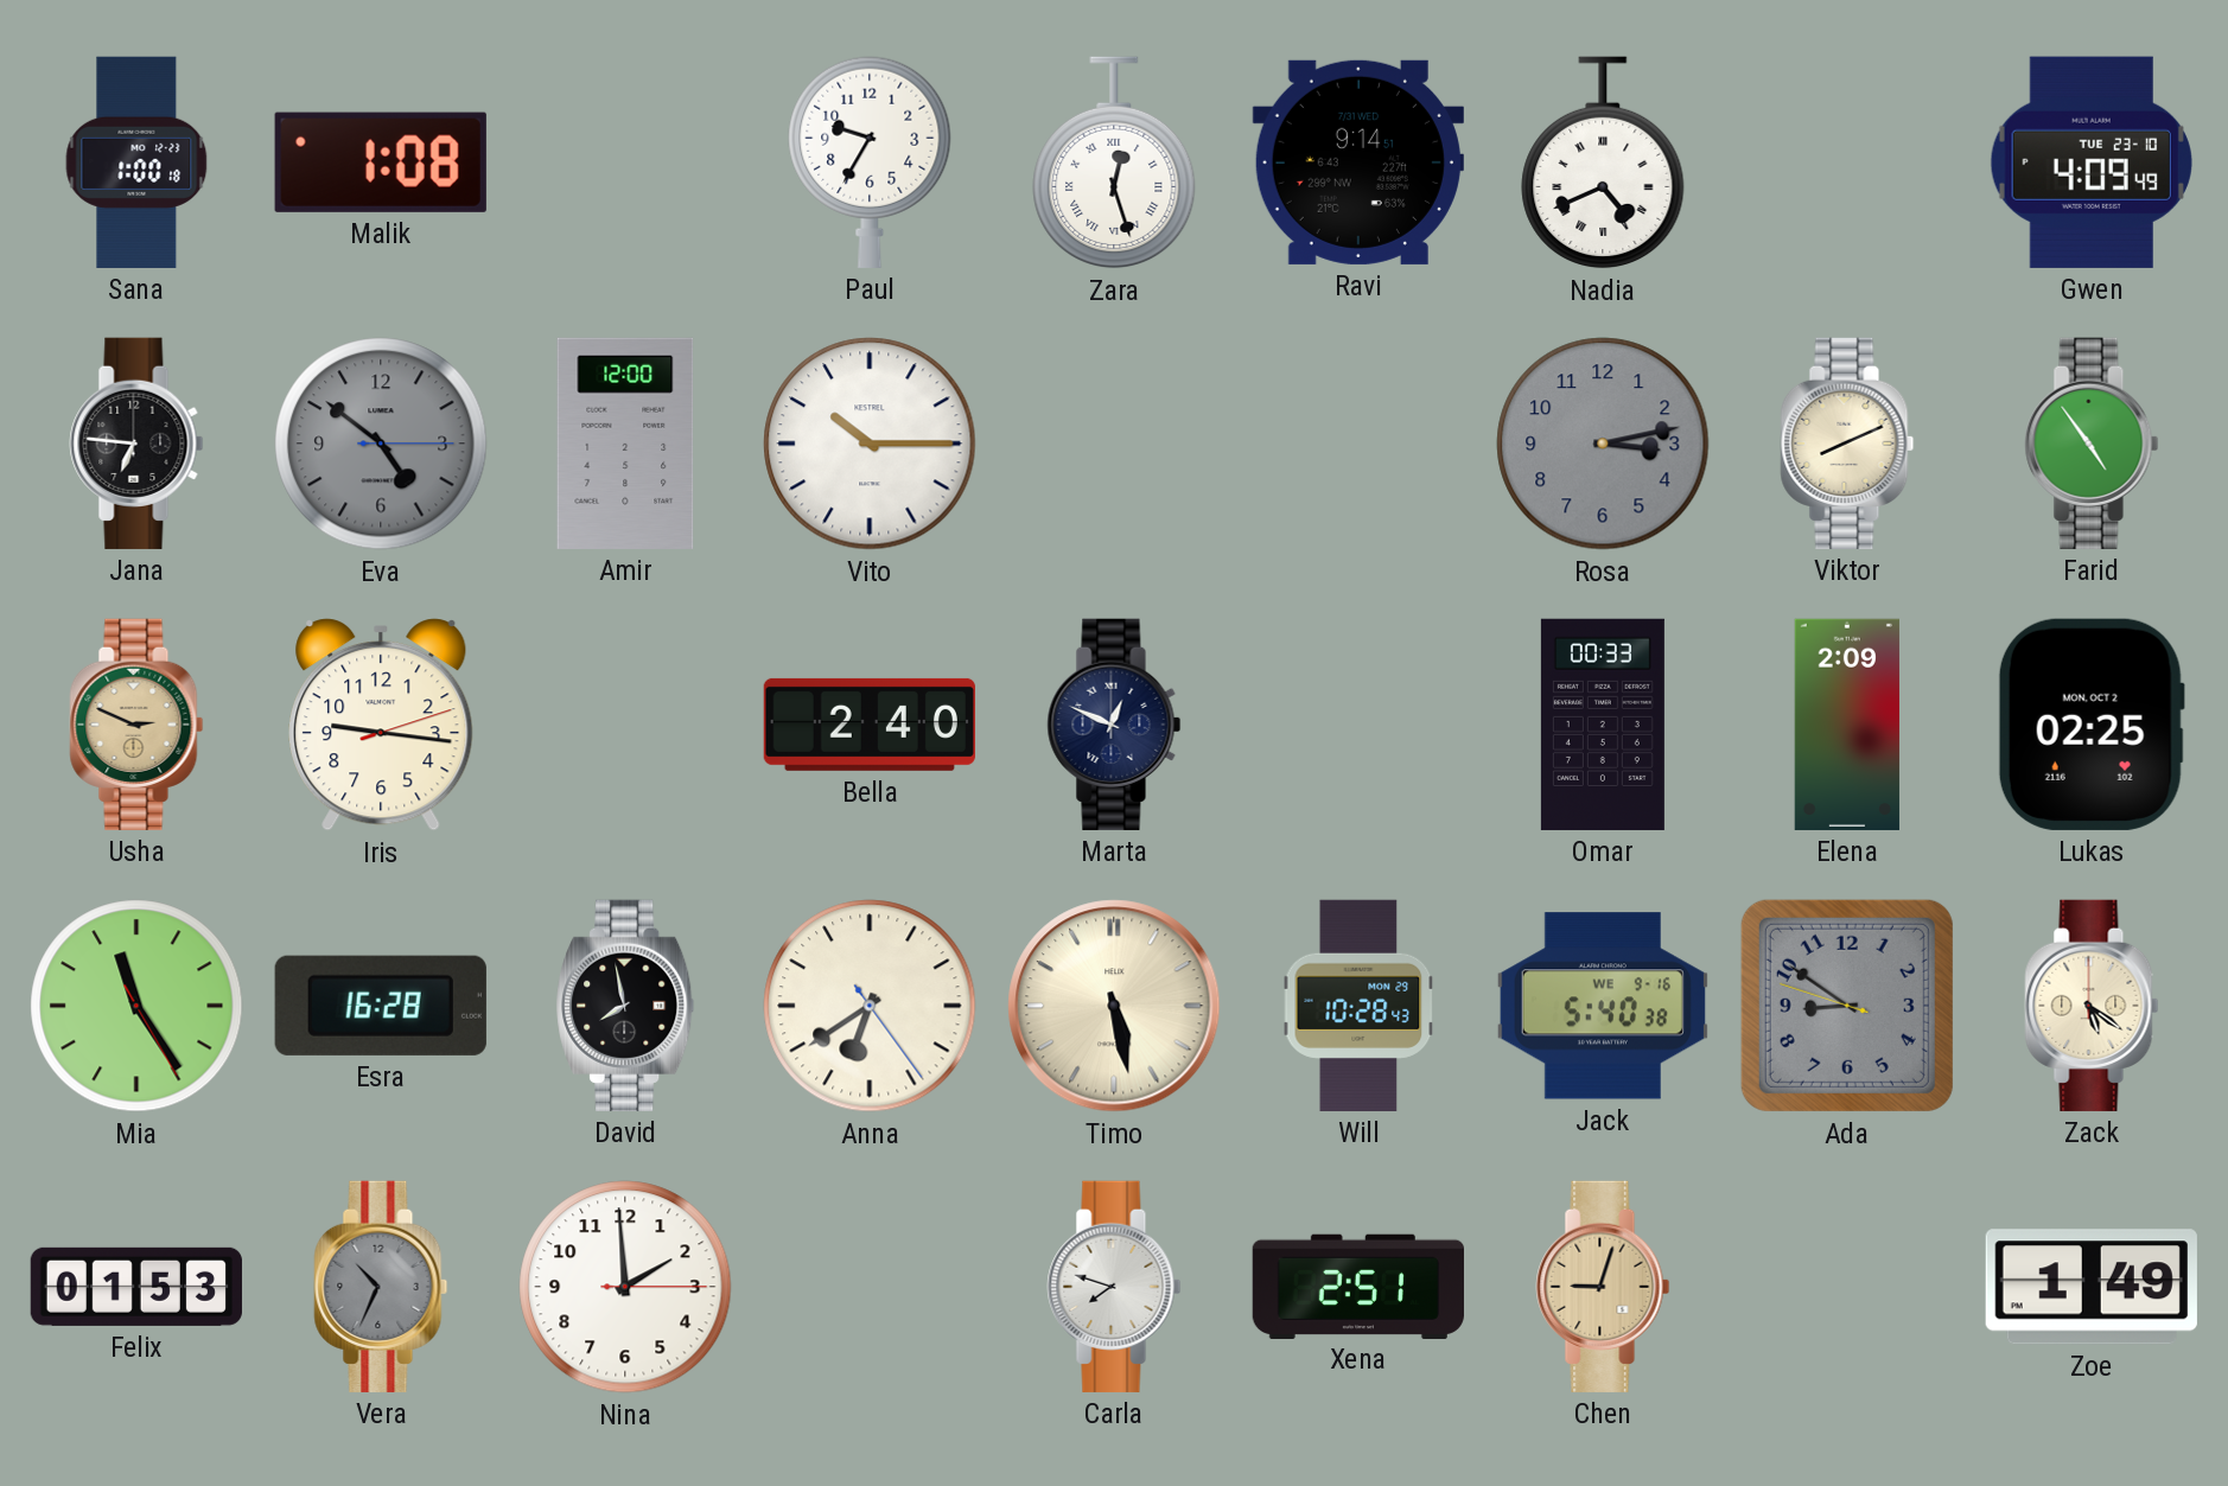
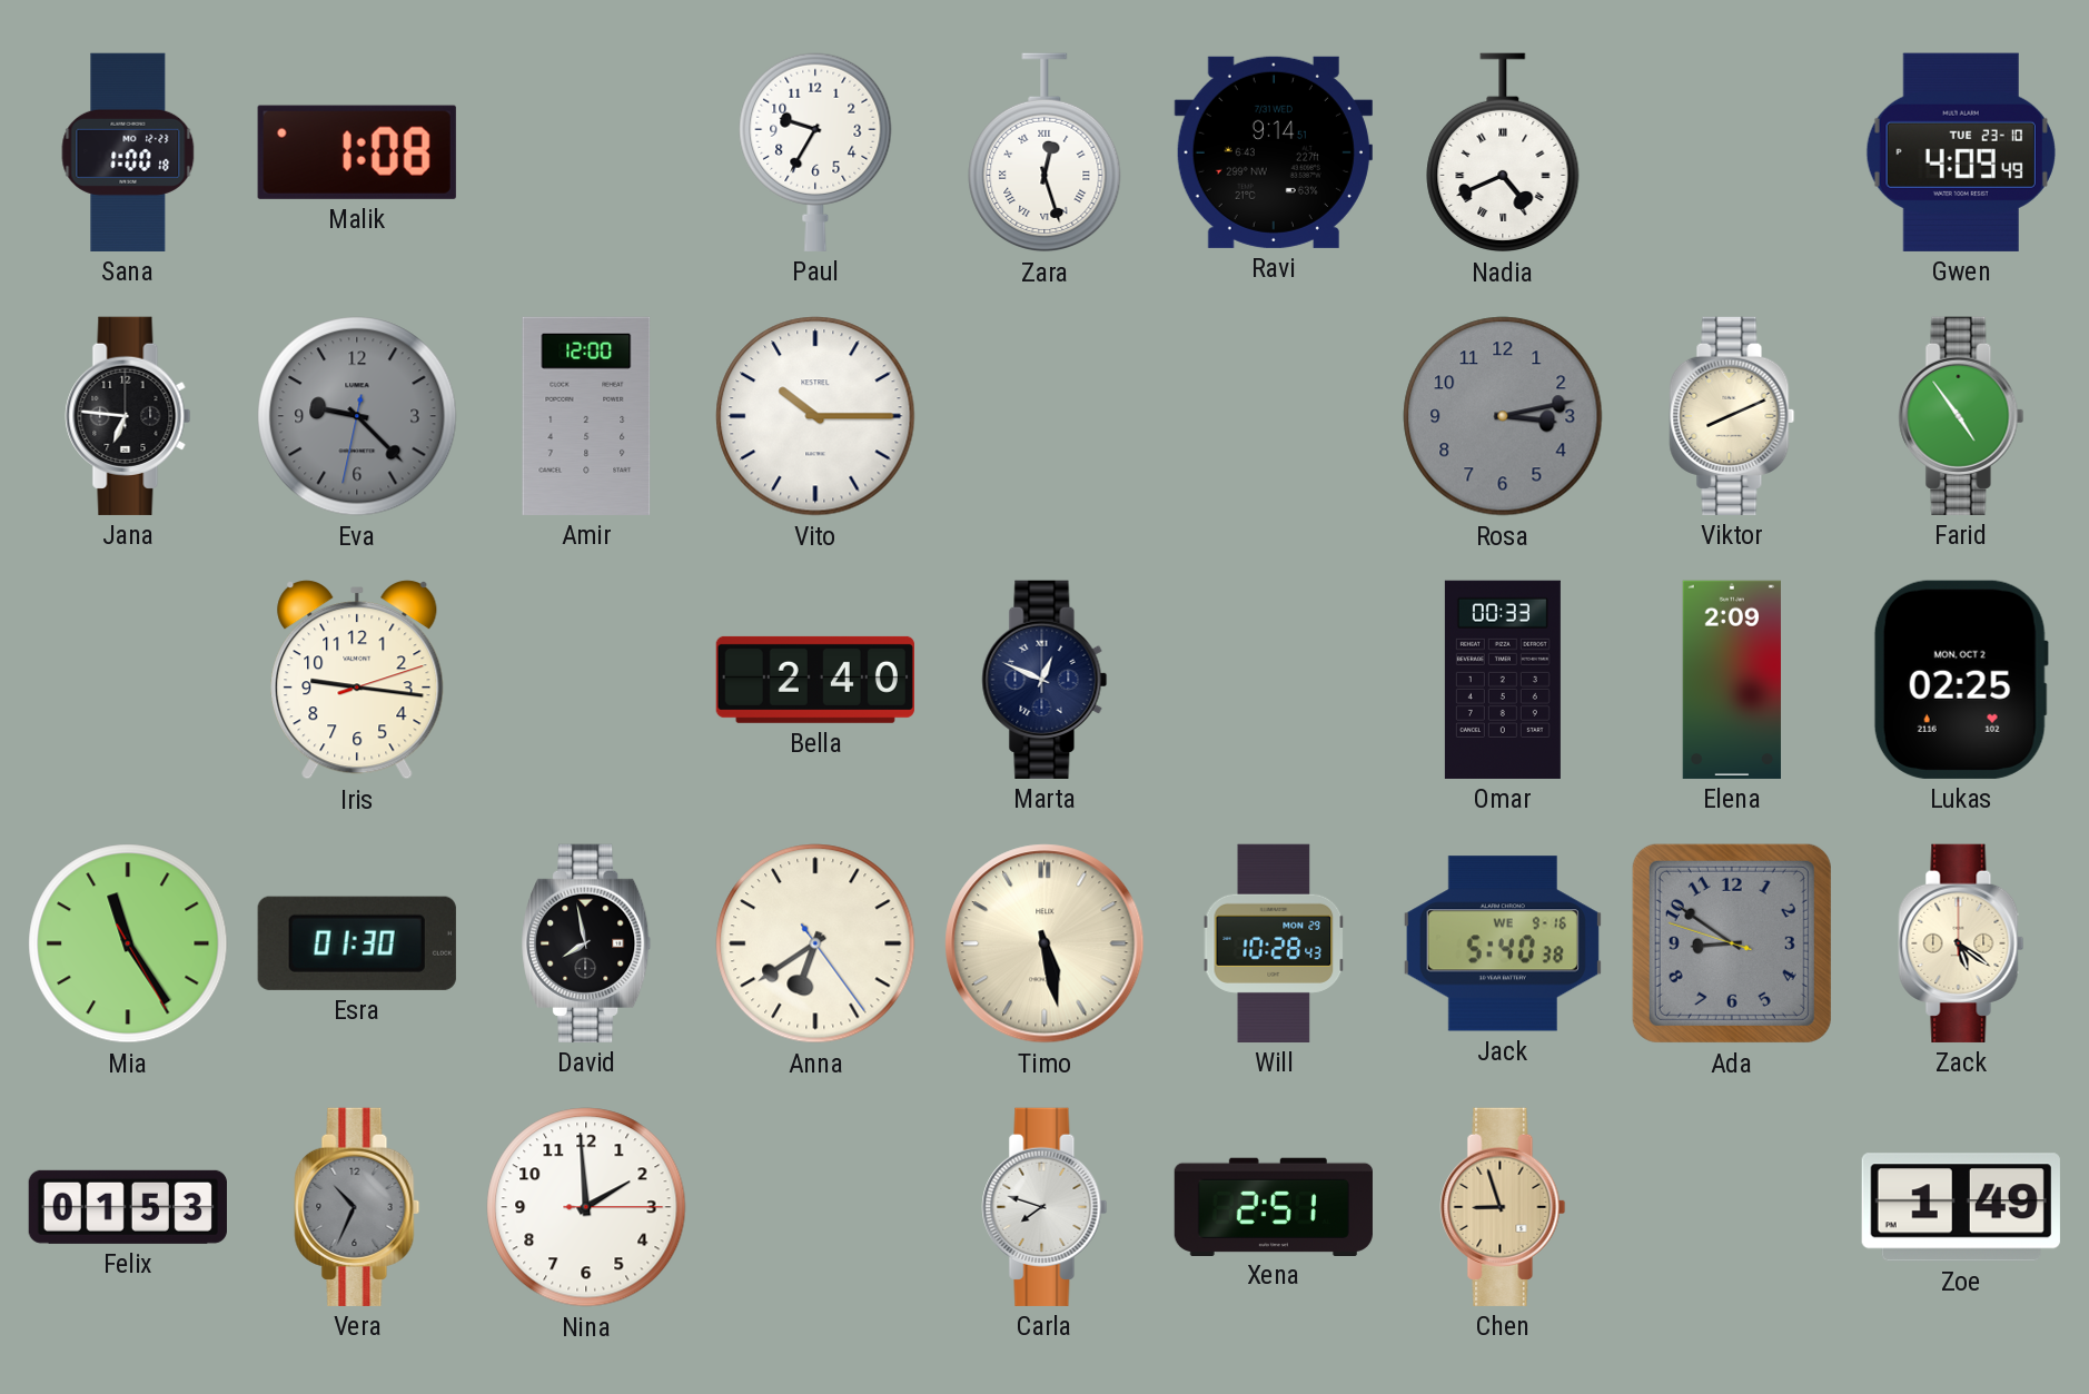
Eva: 4:51 -> 9:22
Usha: 2:49 -> none
Esra: 16:28 -> 01:30
Chen: 9:03 -> 8:57
